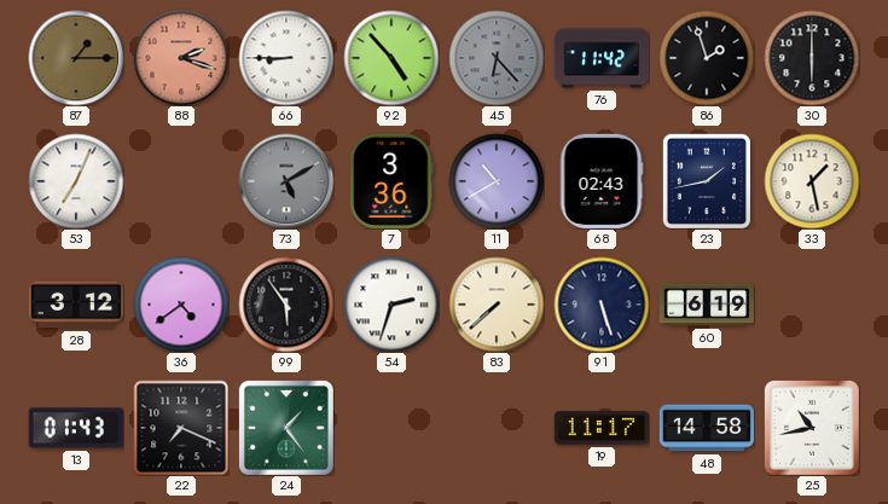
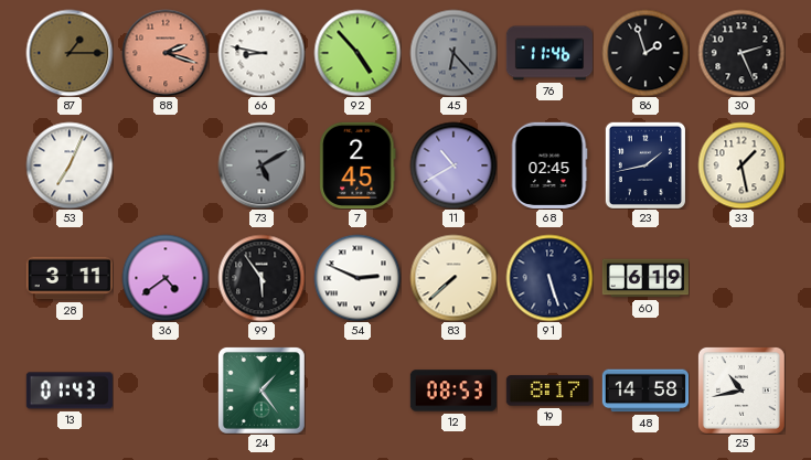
66: 8:45 -> 8:47
76: 11:42 -> 11:46
30: 6:00 -> 2:26
7: 3:36 -> 2:45
68: 02:43 -> 02:45
28: 3:12 -> 3:11
54: 2:33 -> 2:49
22: 7:19 -> none
12: none -> 08:53
19: 11:17 -> 8:17
